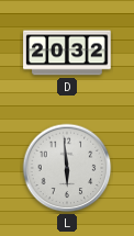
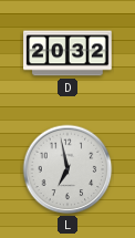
L: 5:59 -> 6:58
